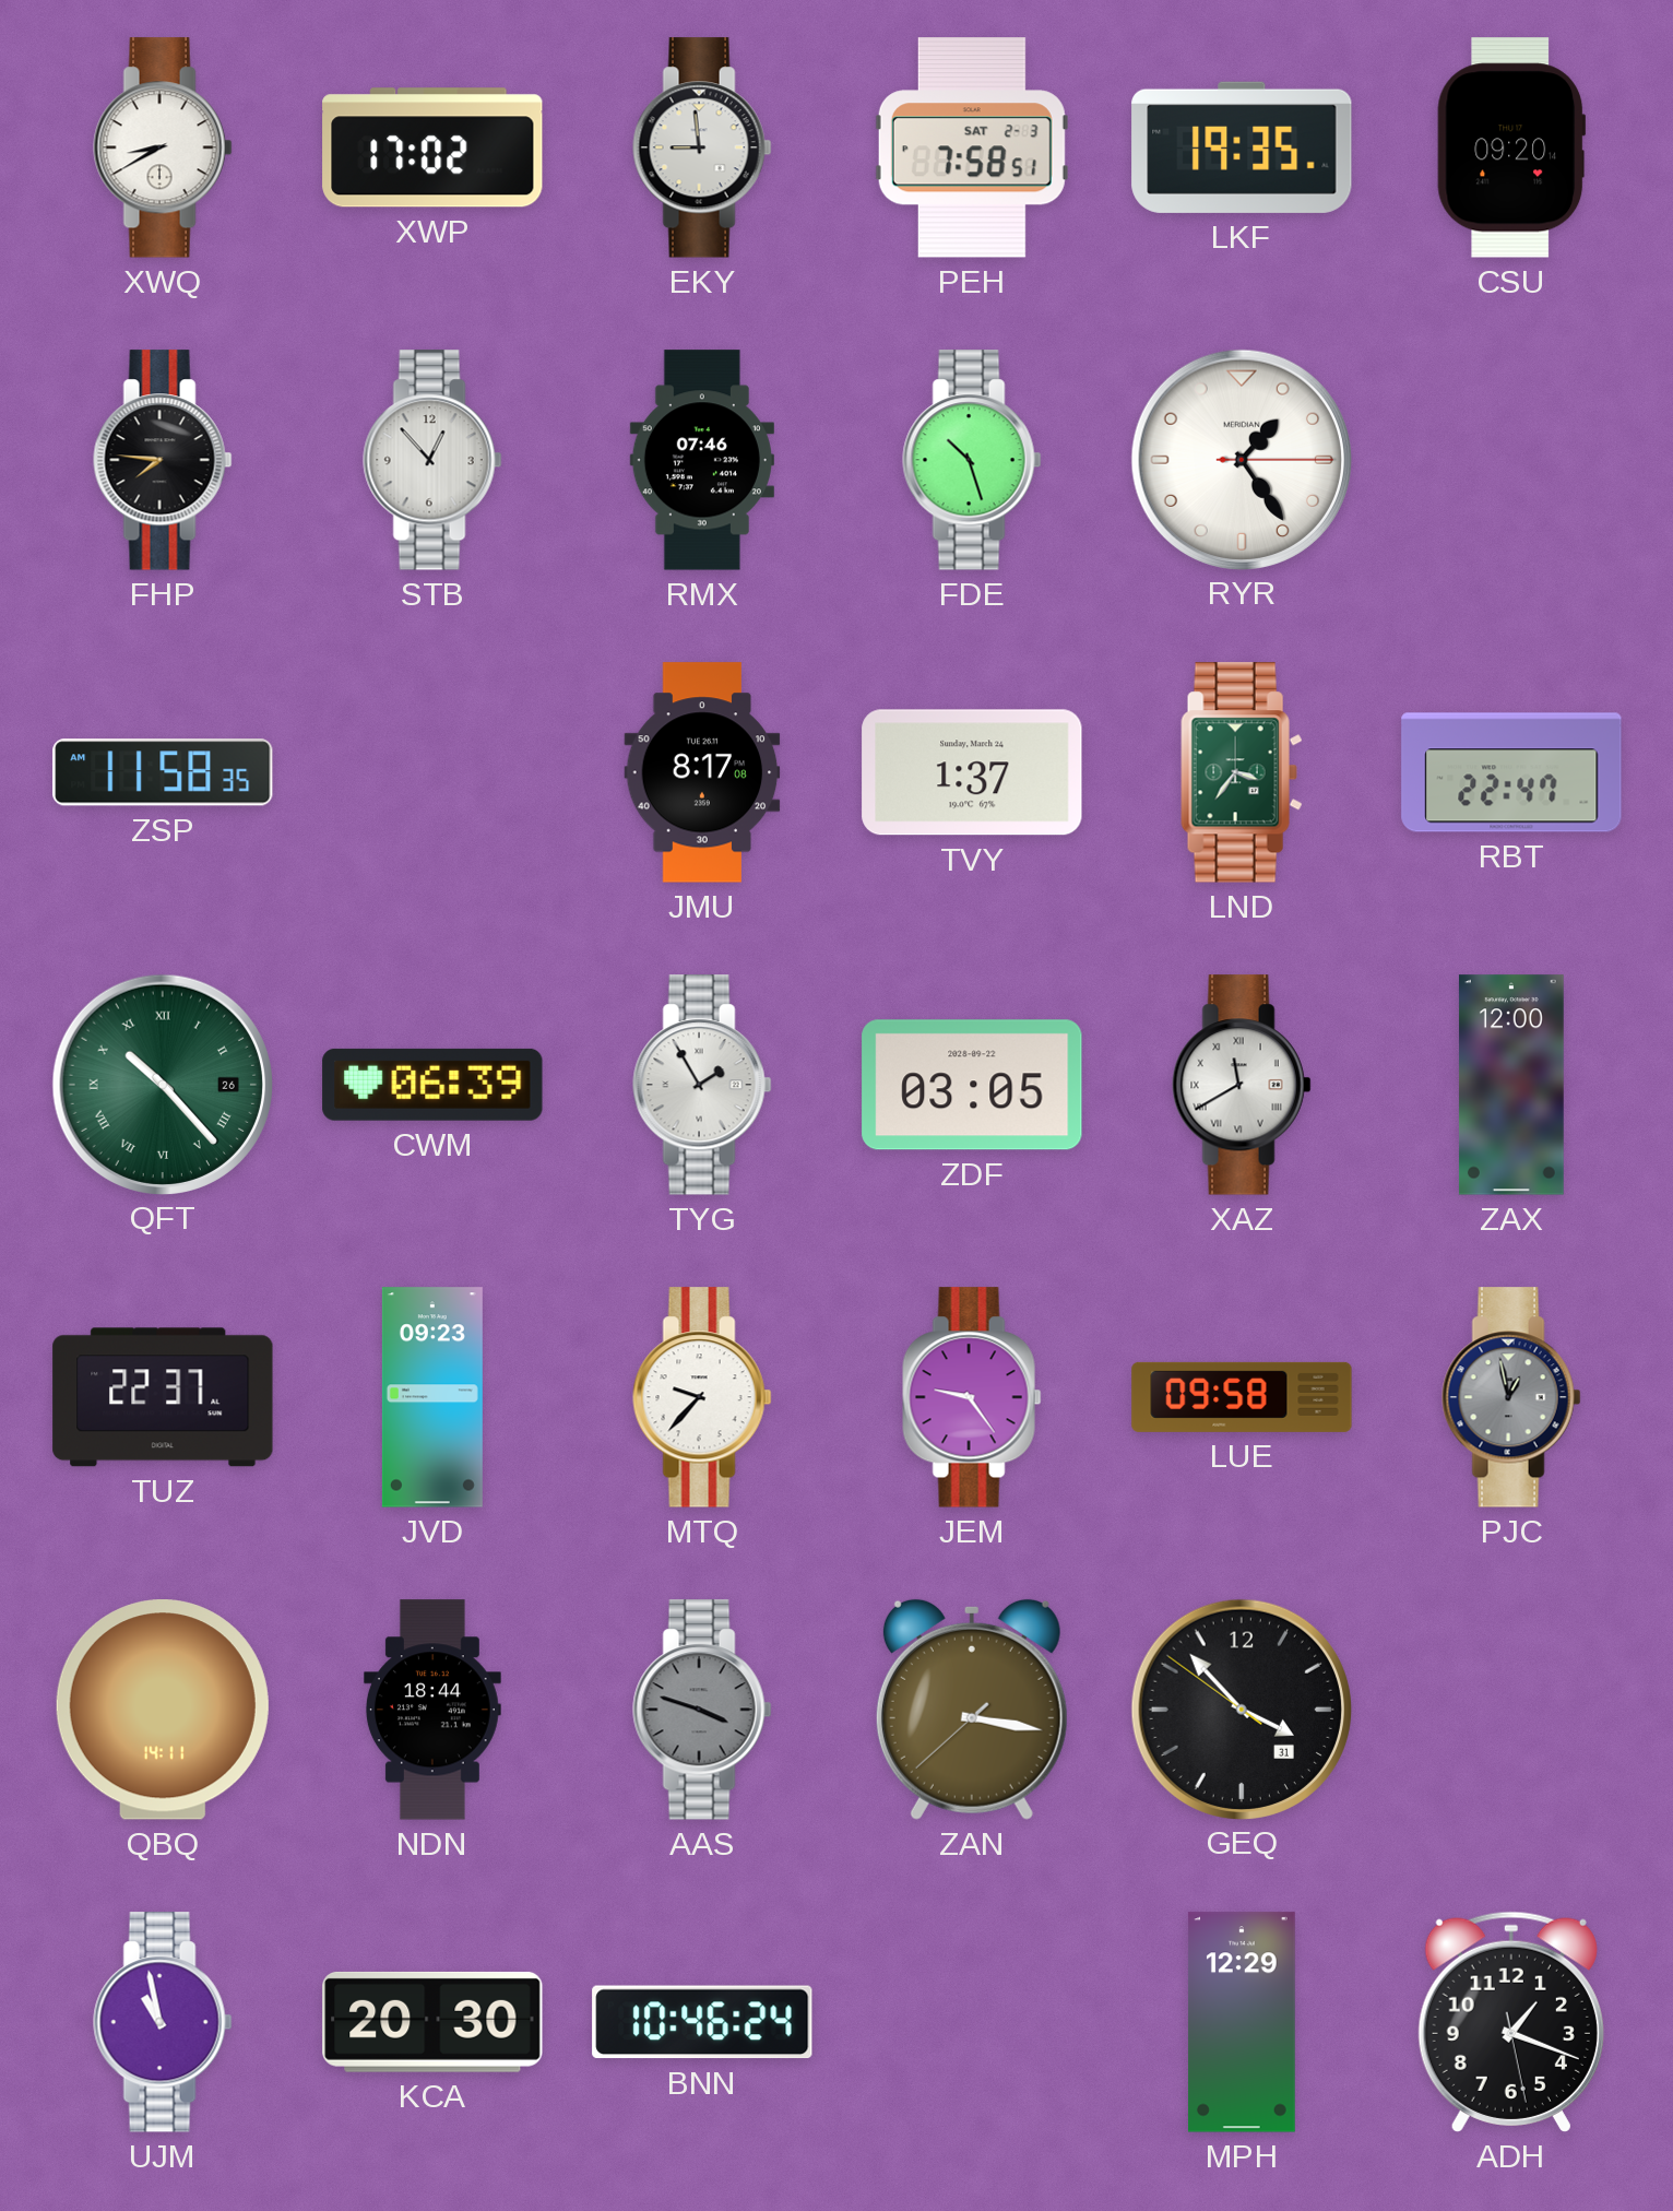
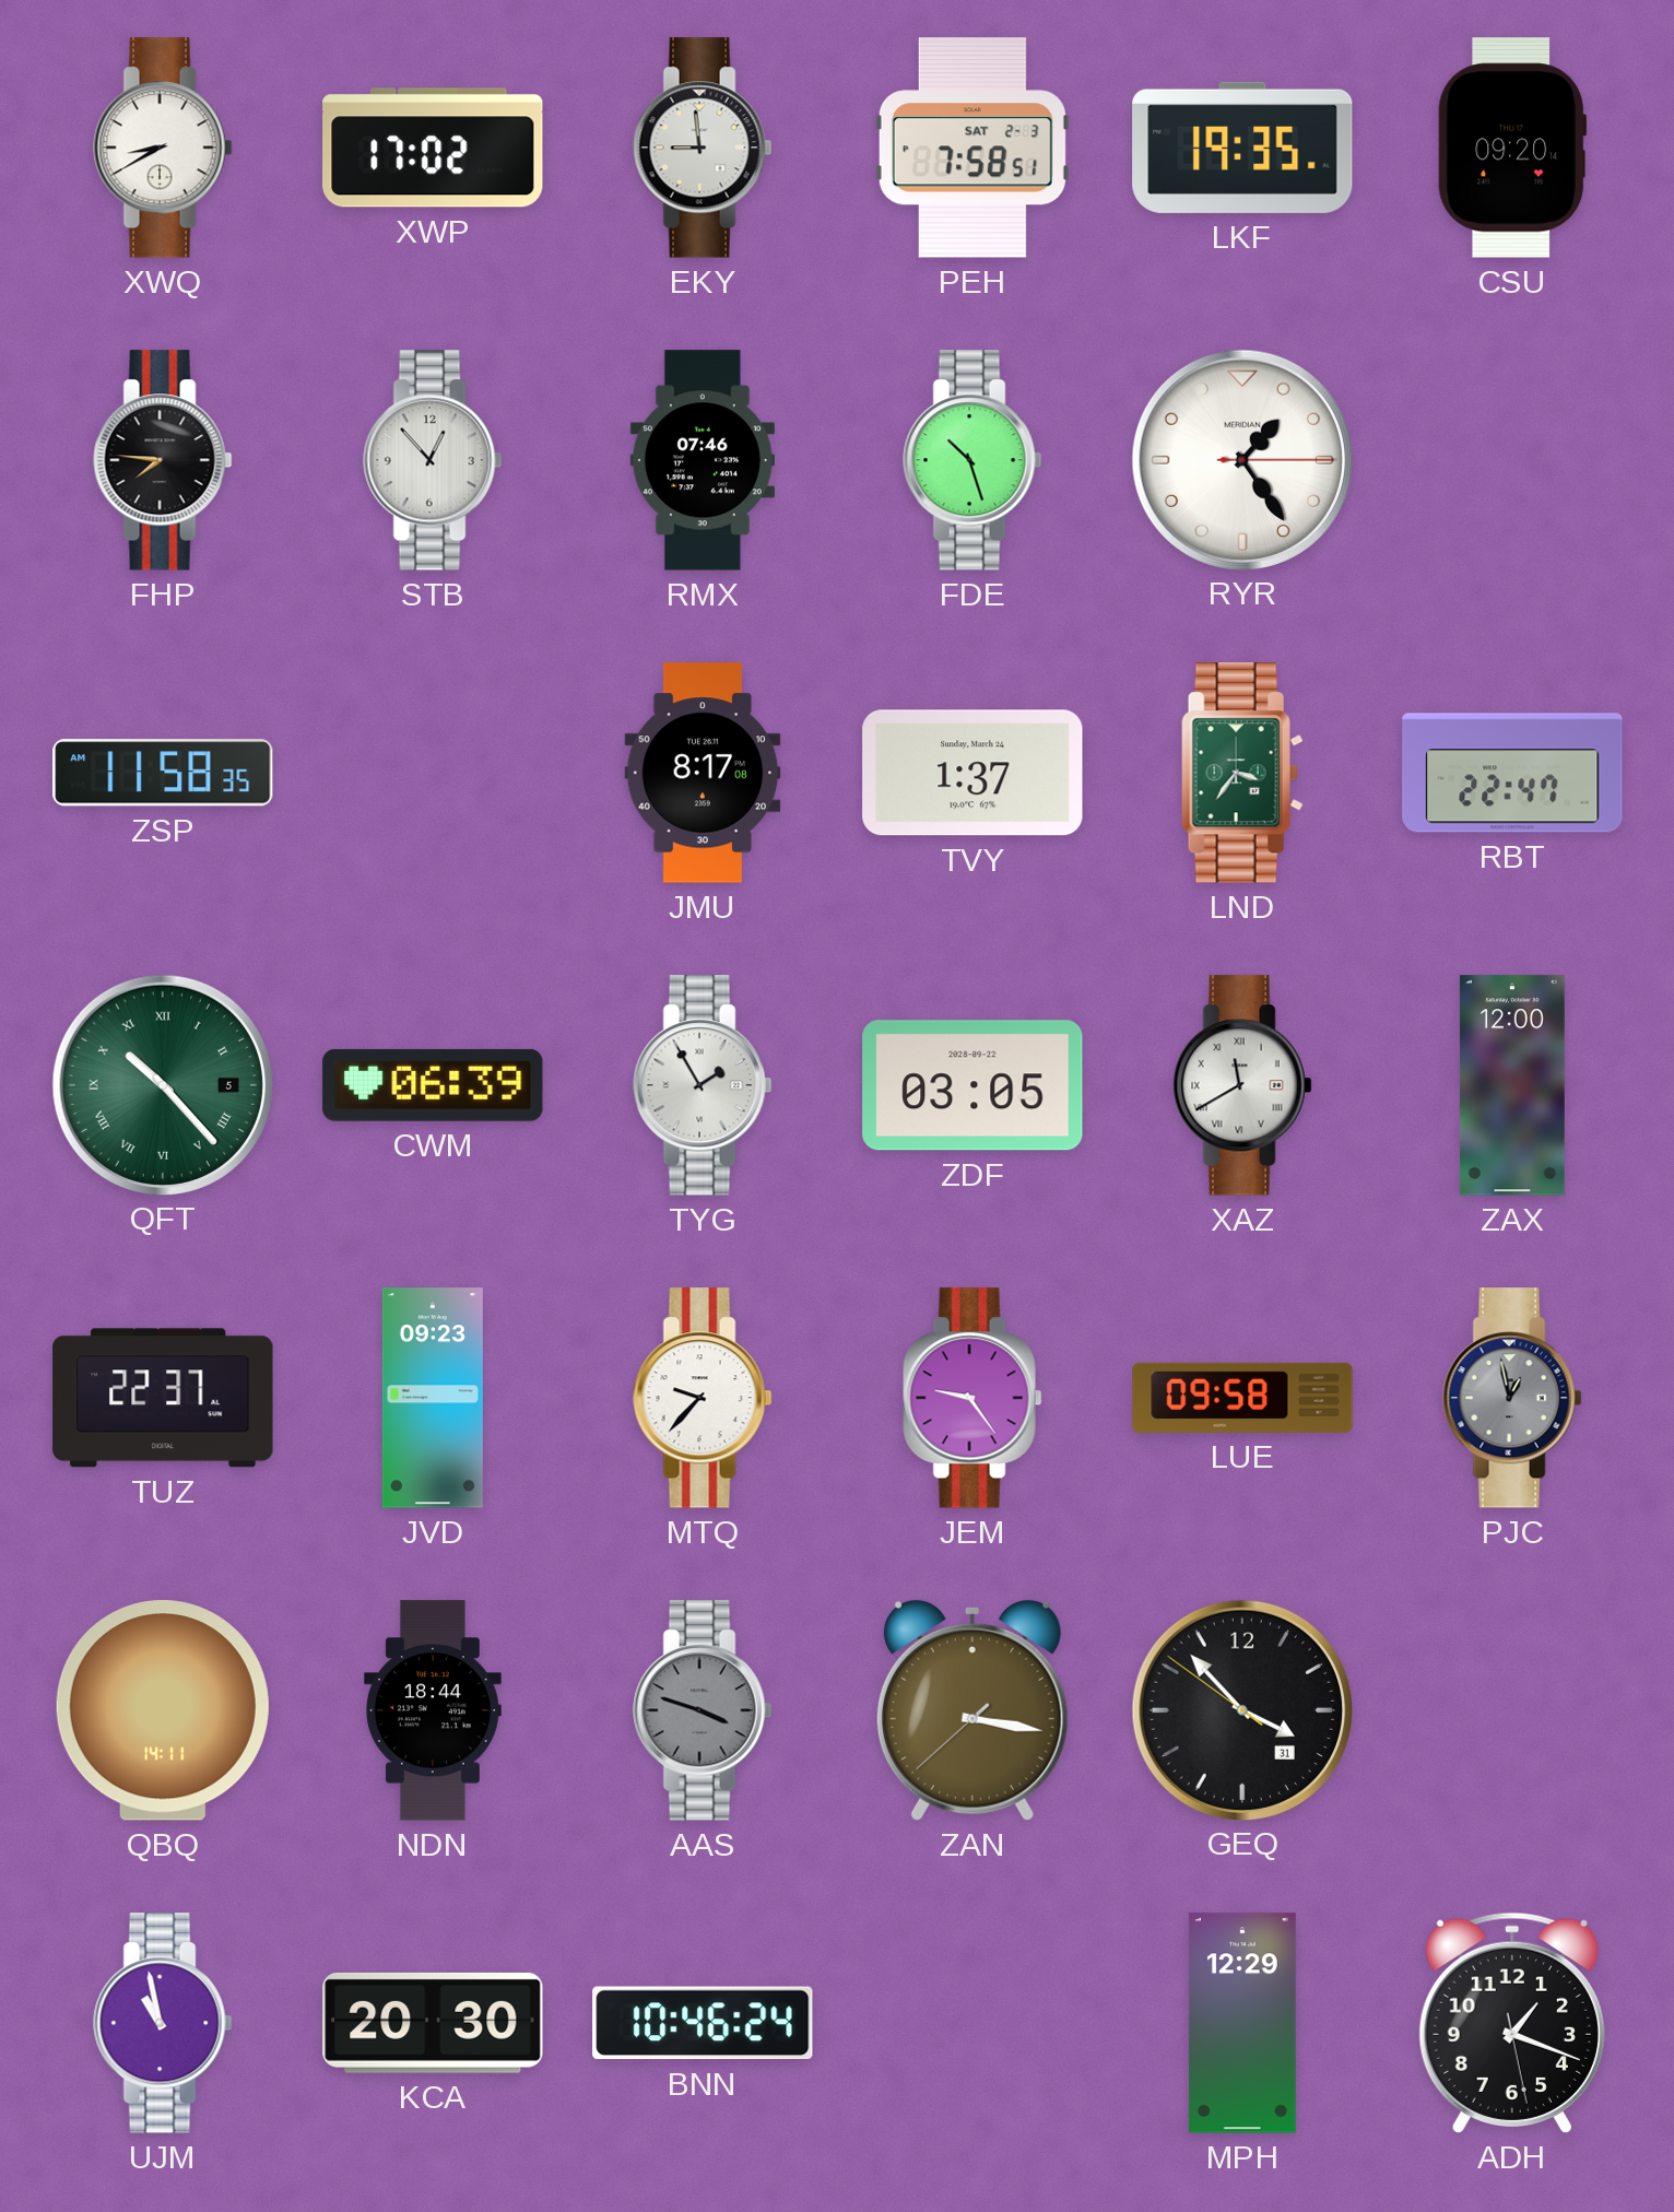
QFT date: 26 -> 5
